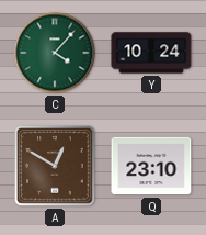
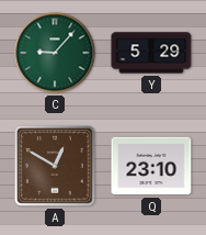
C: 4:07 -> 9:07
Y: 10:24 -> 5:29
